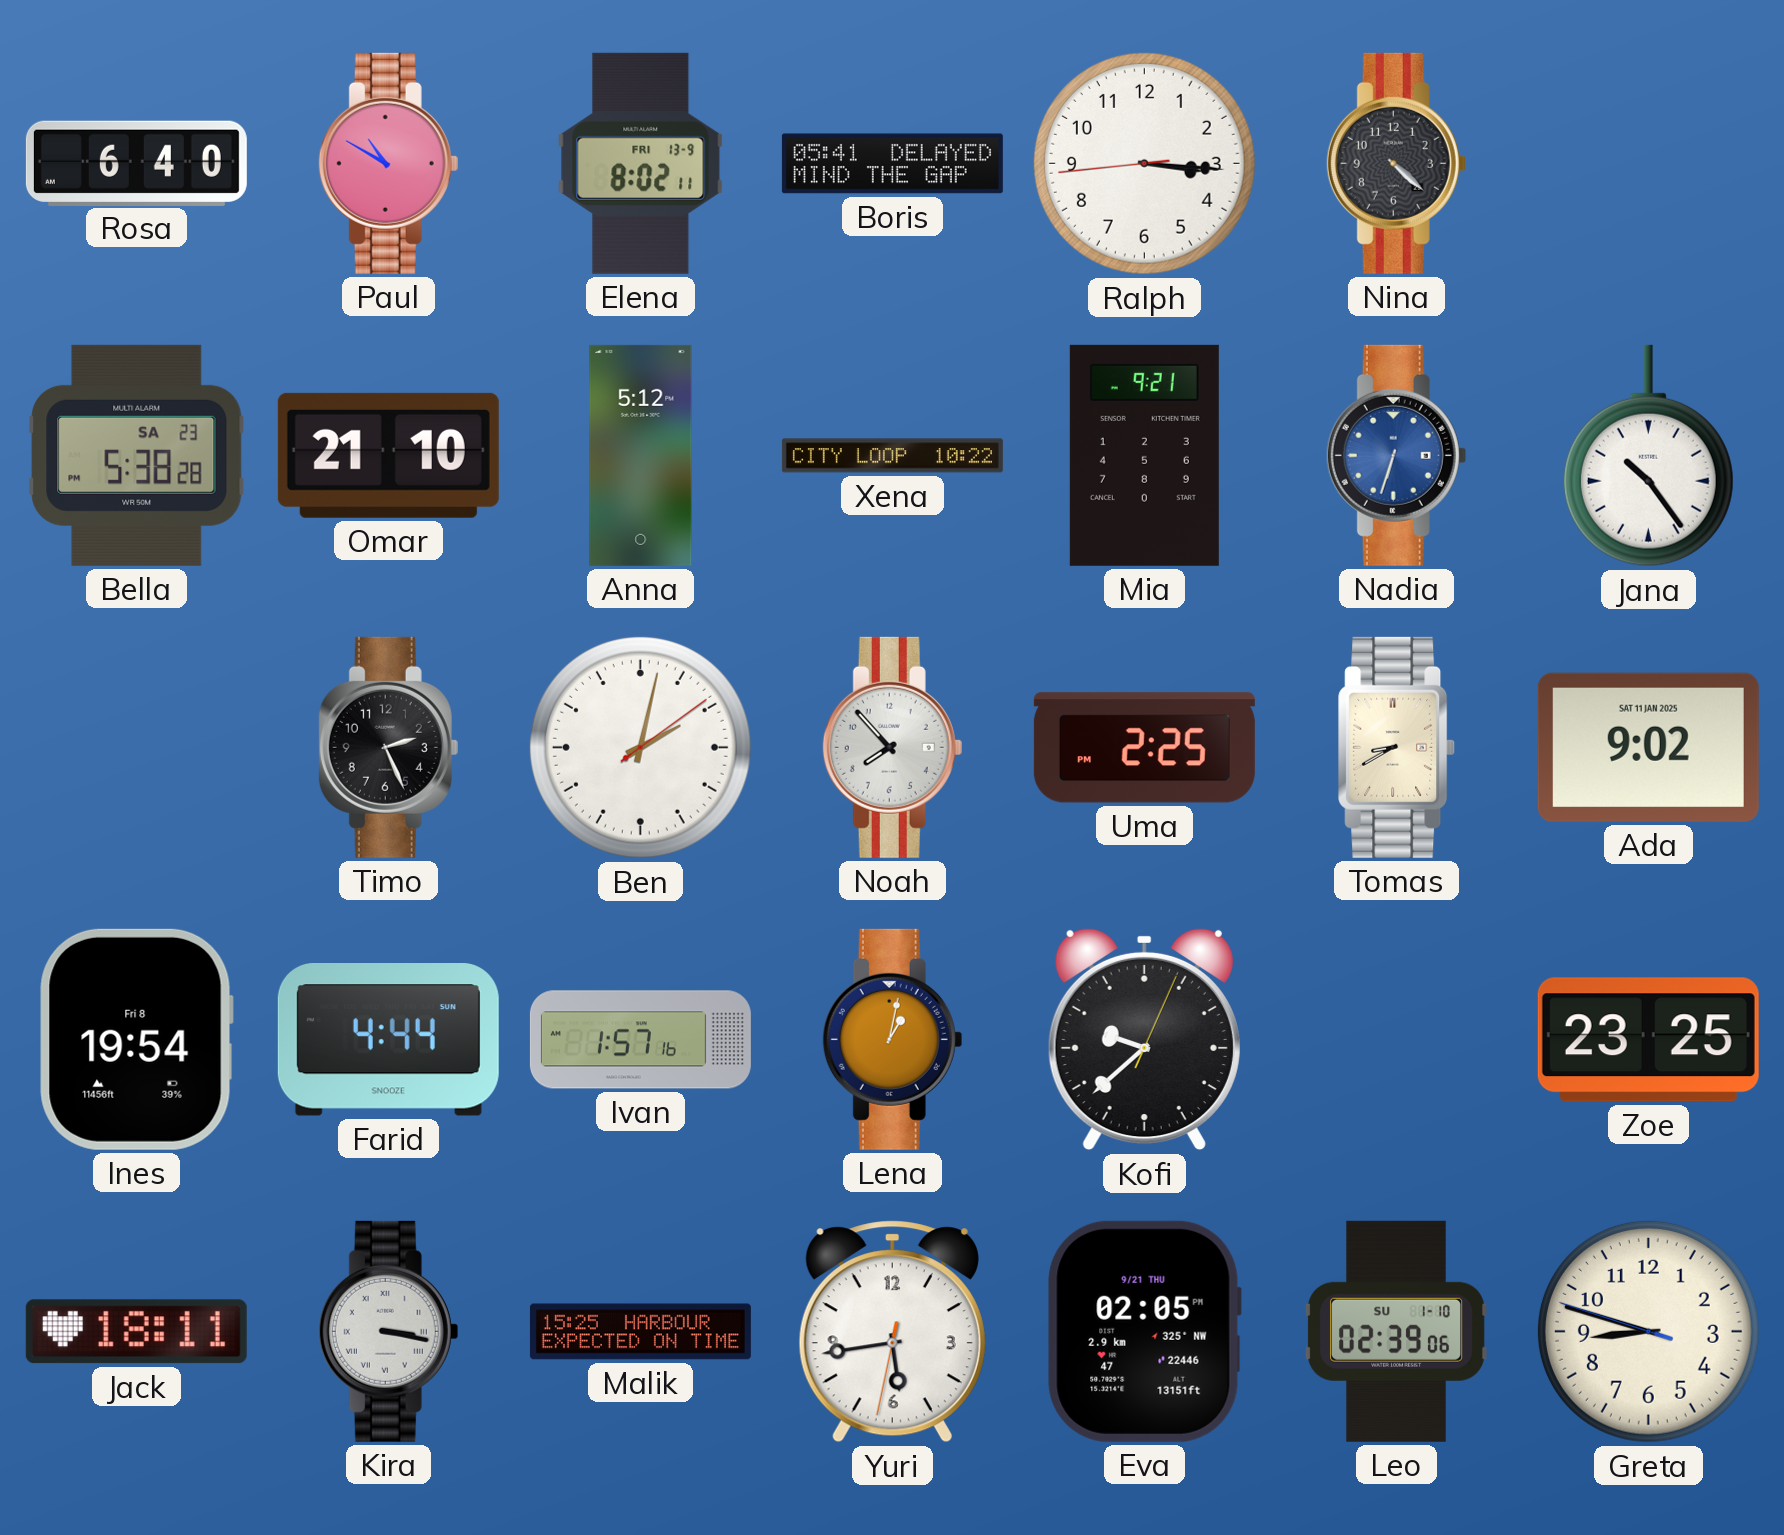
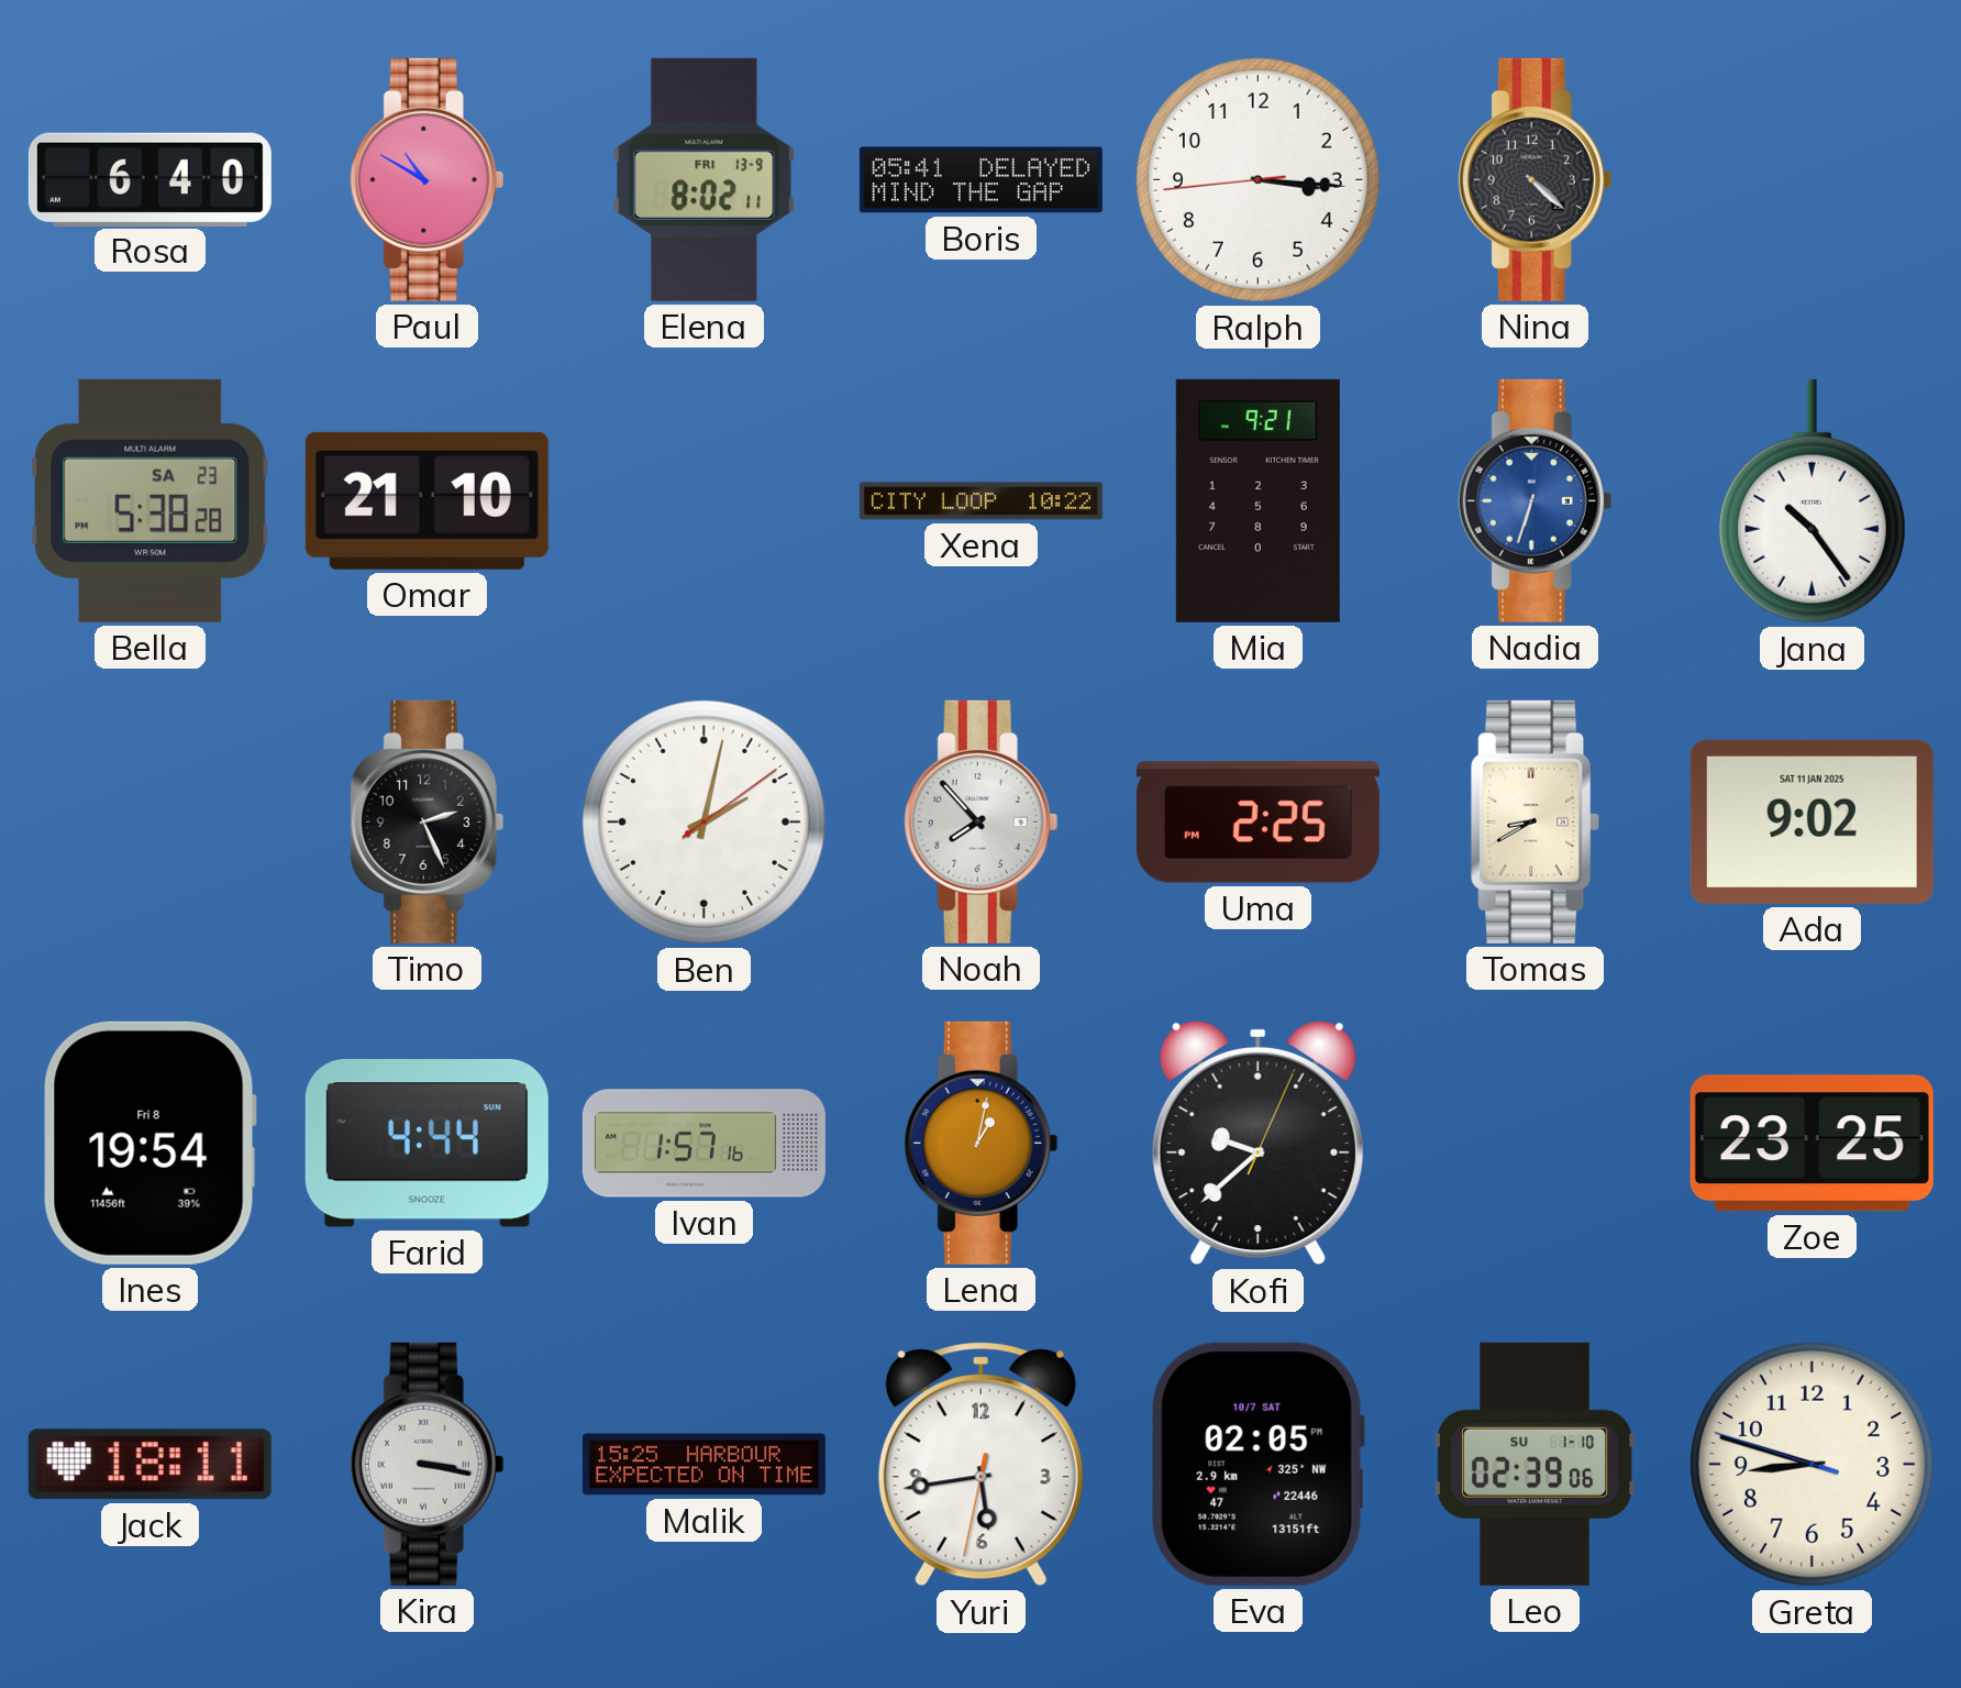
Anna: 5:12 -> none
Eva date: 9/21 THU -> 10/7 SAT
